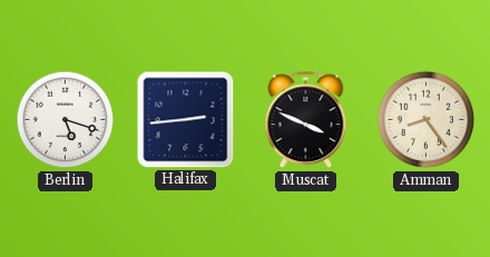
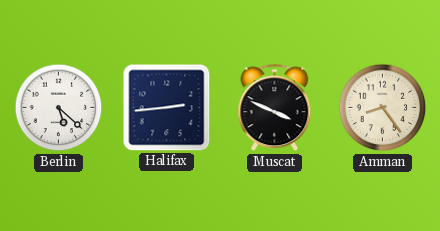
Berlin: 5:18 -> 5:22
